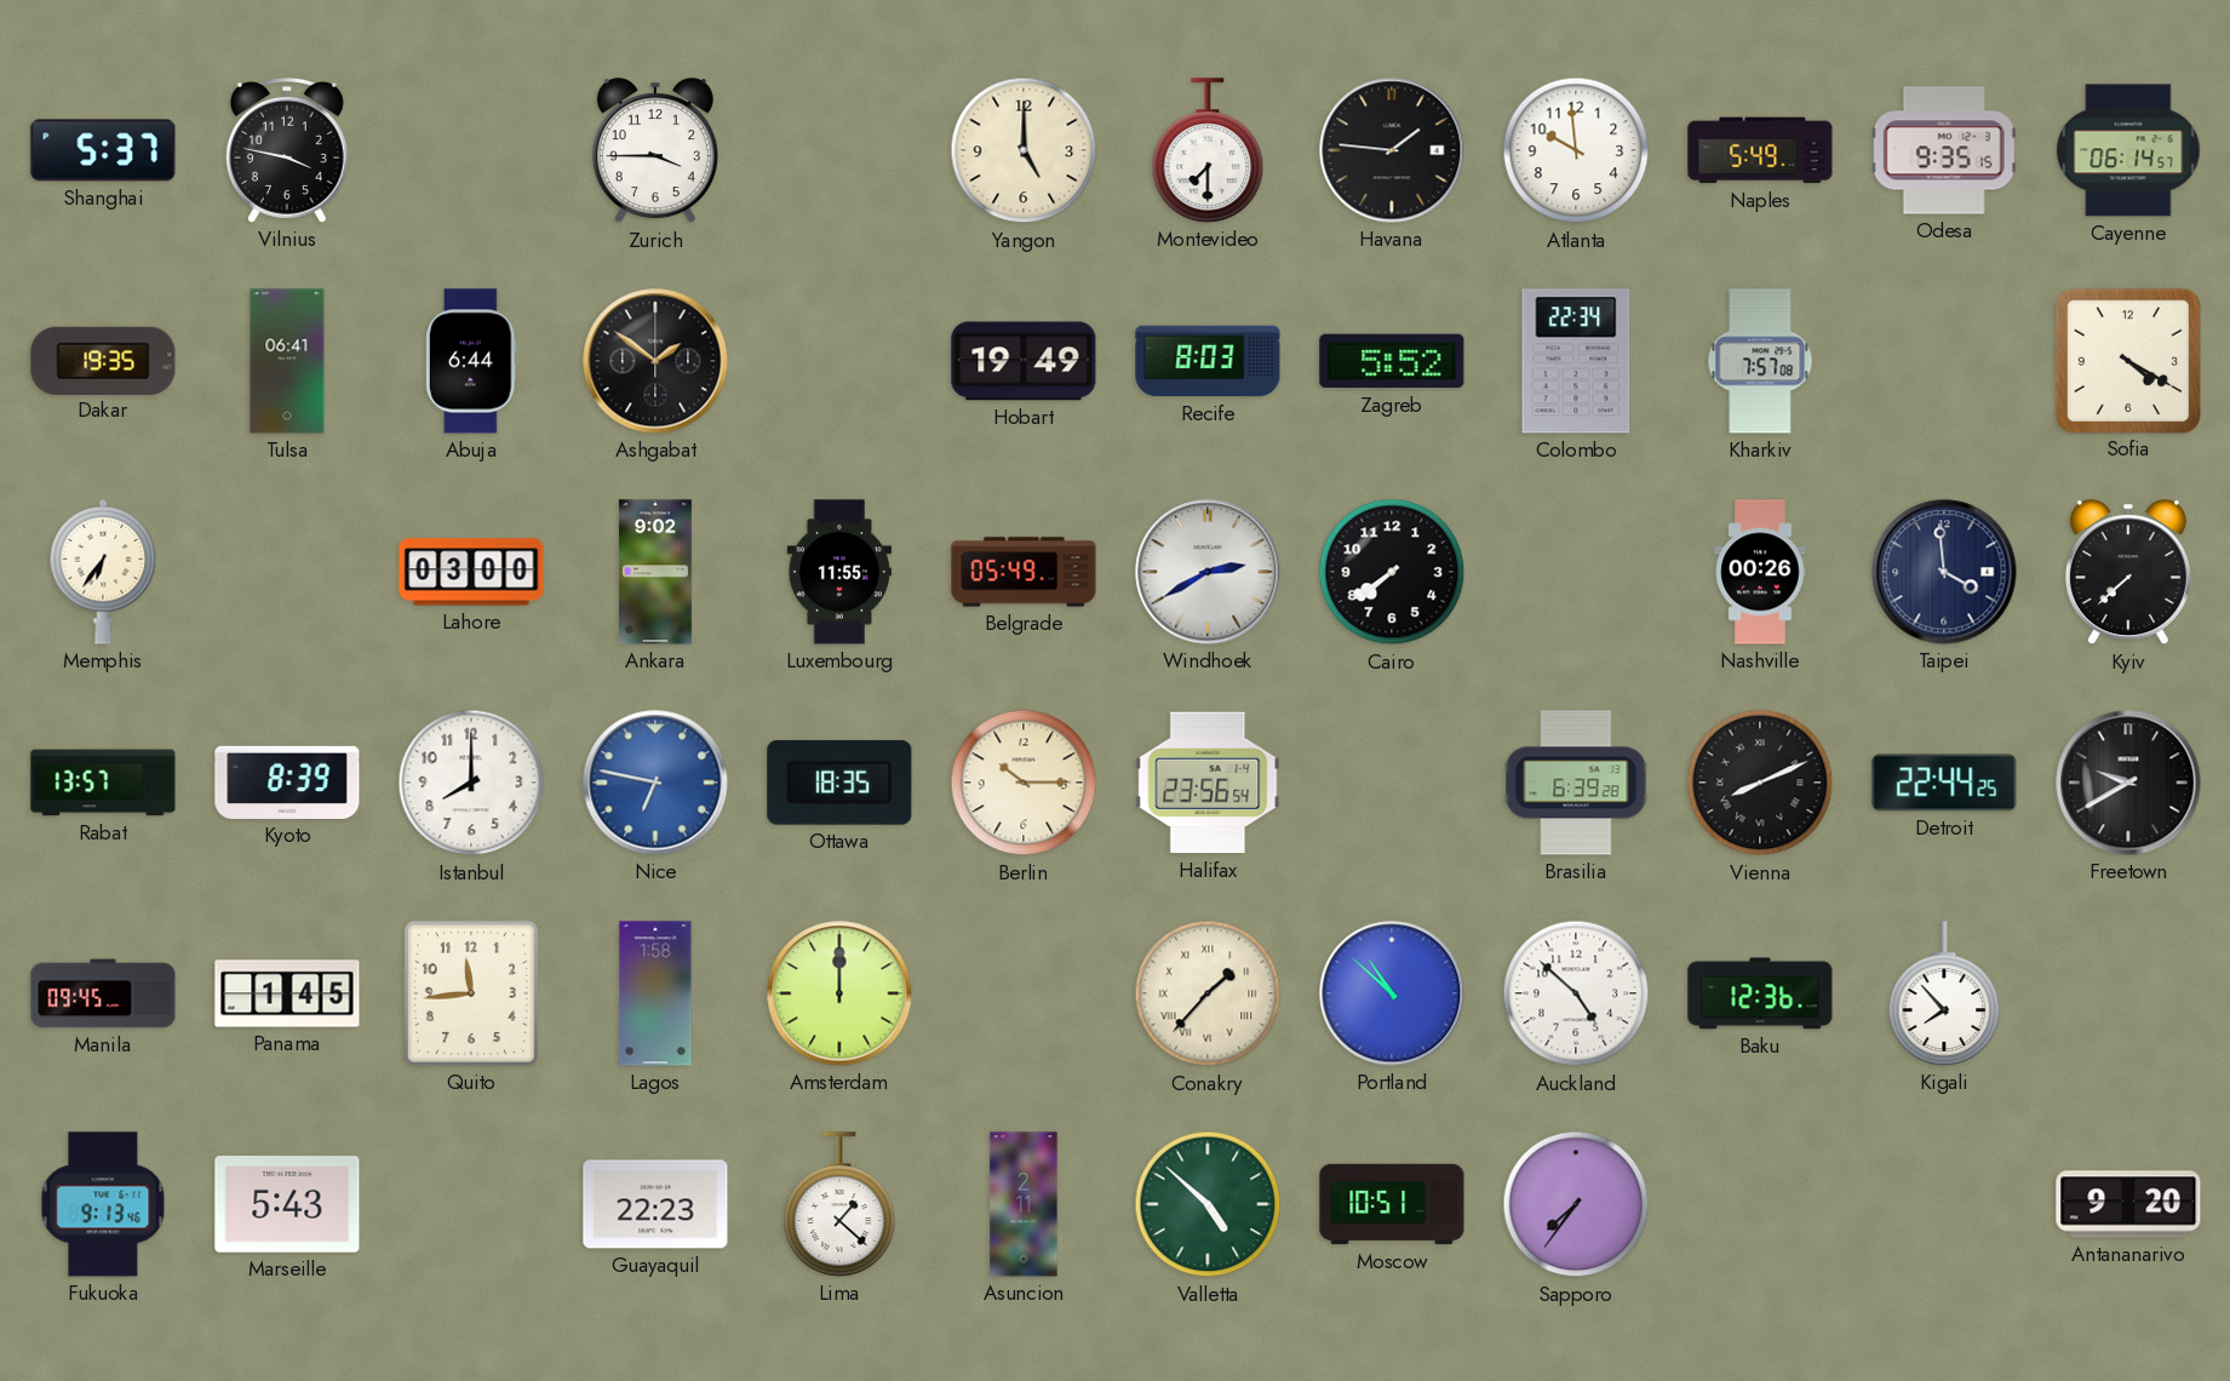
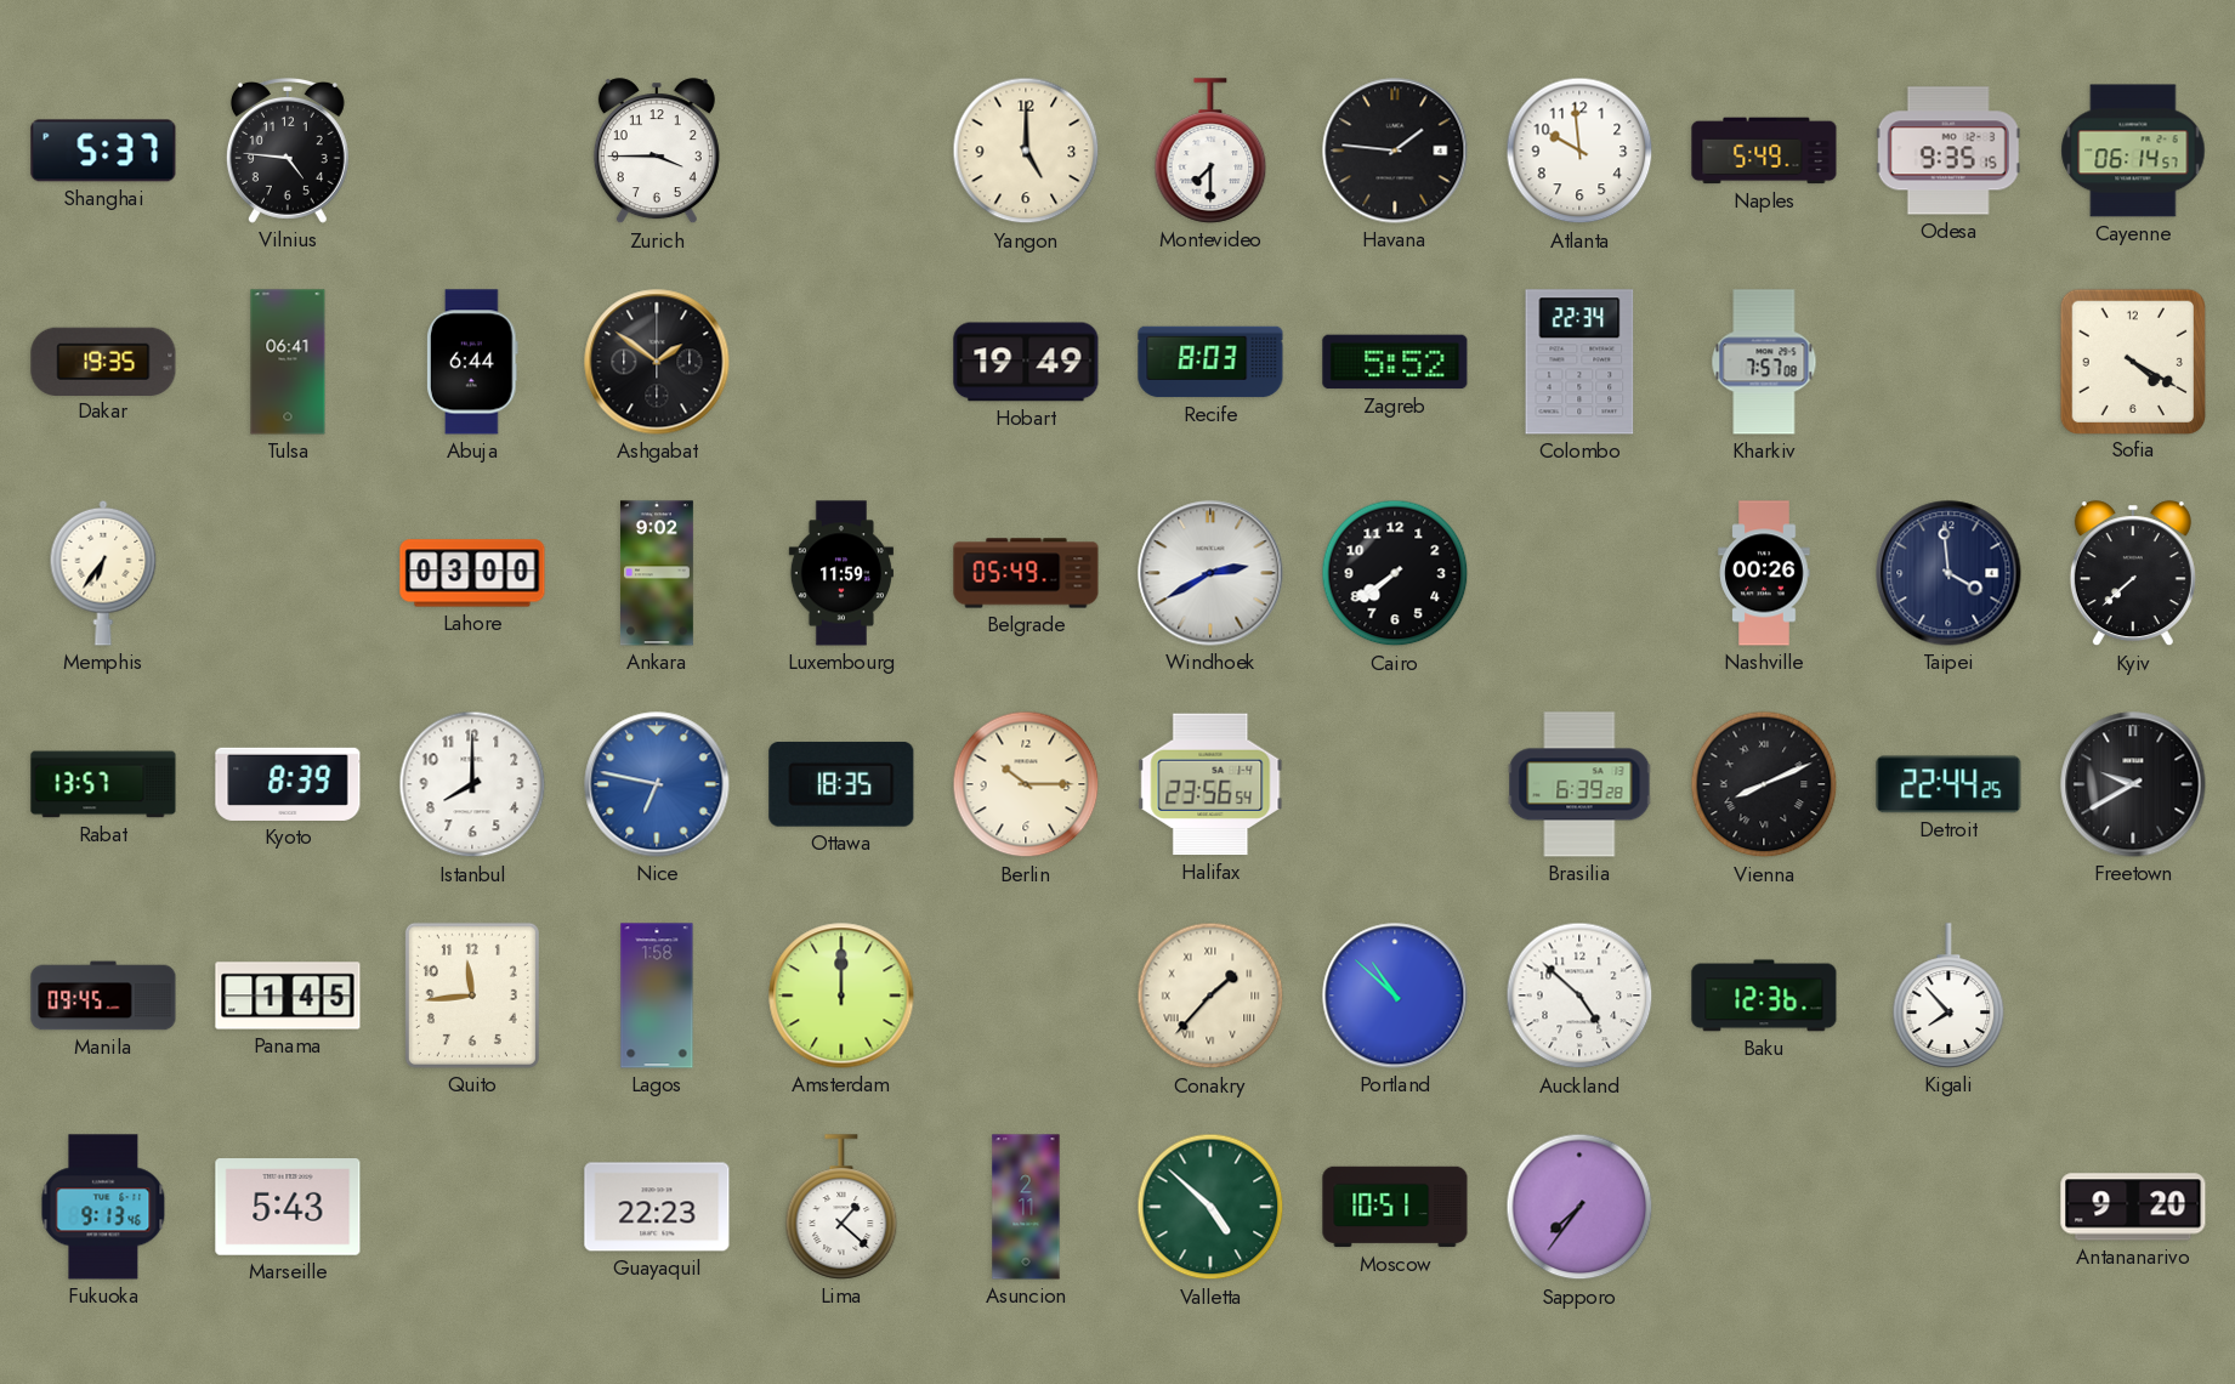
Vilnius: 3:47 -> 4:46
Luxembourg: 11:55 -> 11:59
